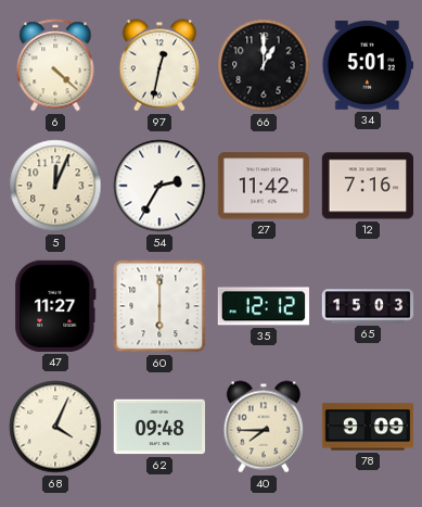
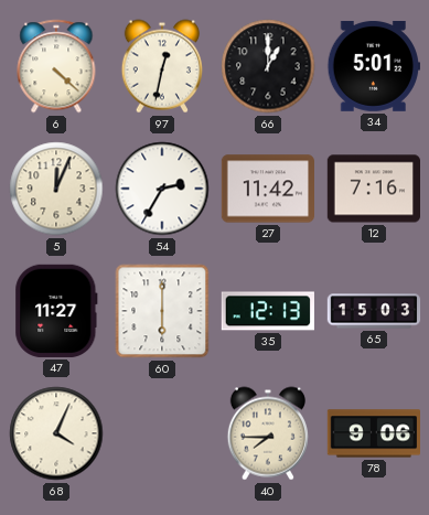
35: 12:12 -> 12:13
62: 09:48 -> none
78: 9:09 -> 9:06
